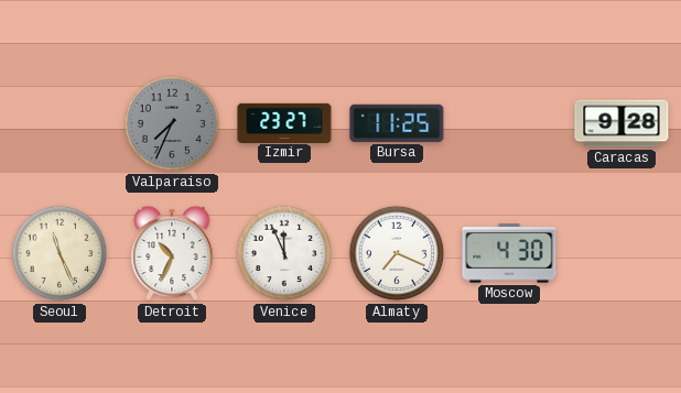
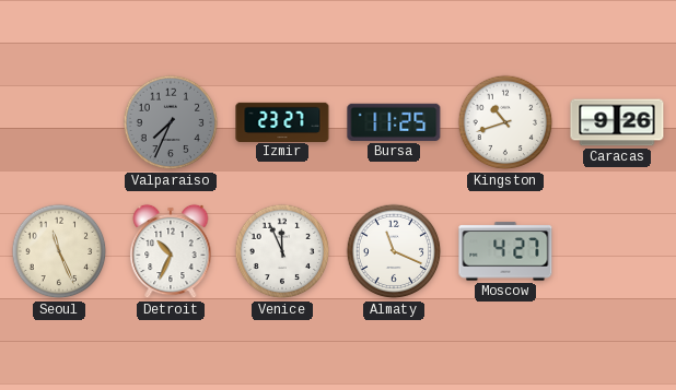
Kingston: none -> 10:42
Caracas: 9:28 -> 9:26
Almaty: 7:19 -> 11:19
Moscow: 4:30 -> 4:27
